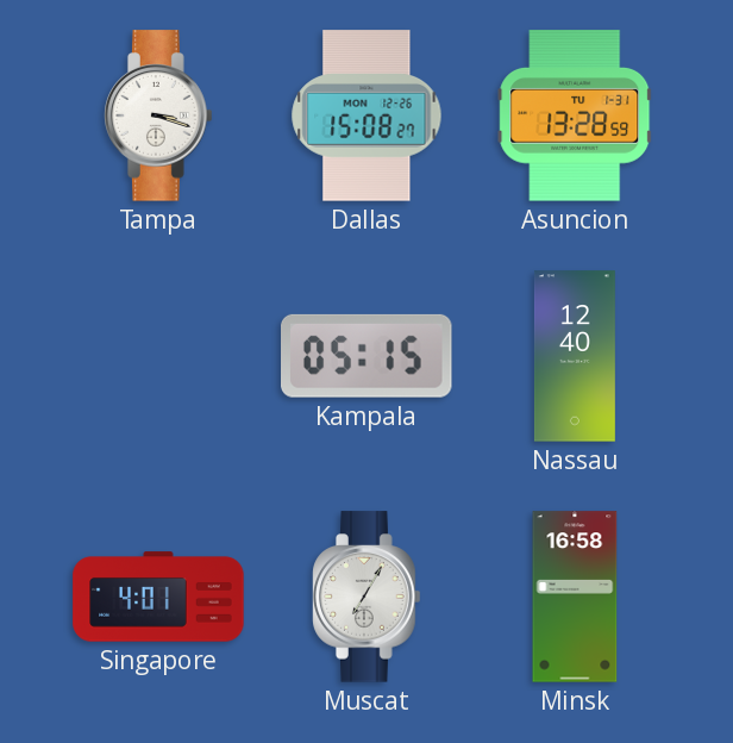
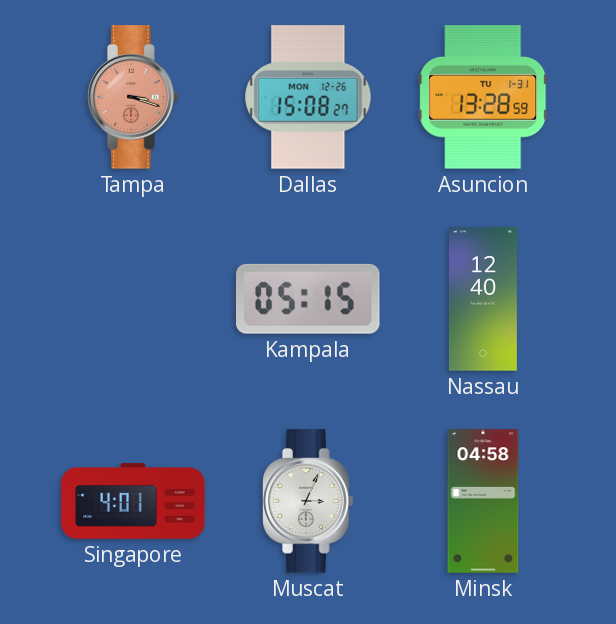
Tampa dial: white -> salmon
Muscat: 7:05 -> 3:04
Minsk: 16:58 -> 04:58
